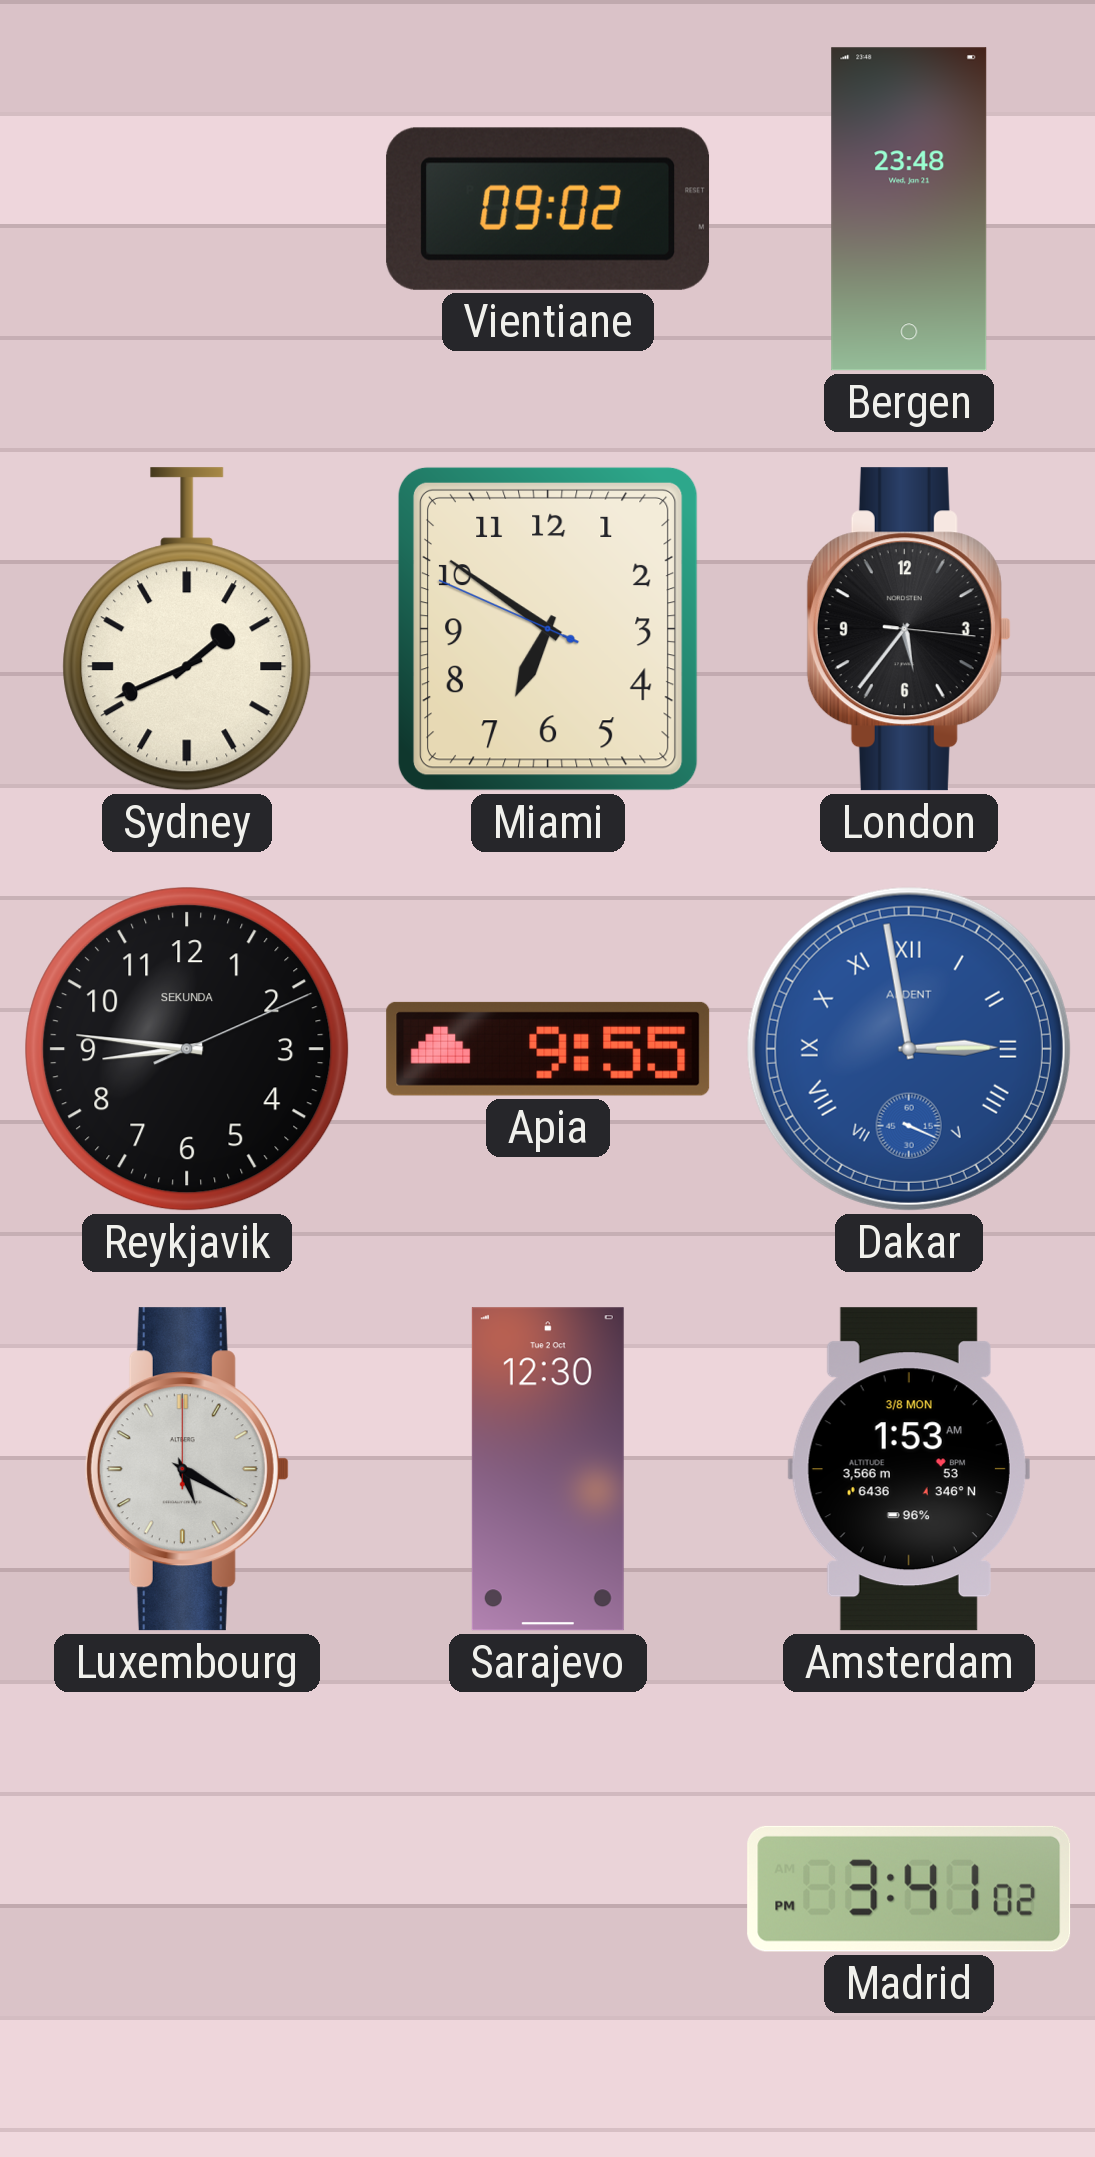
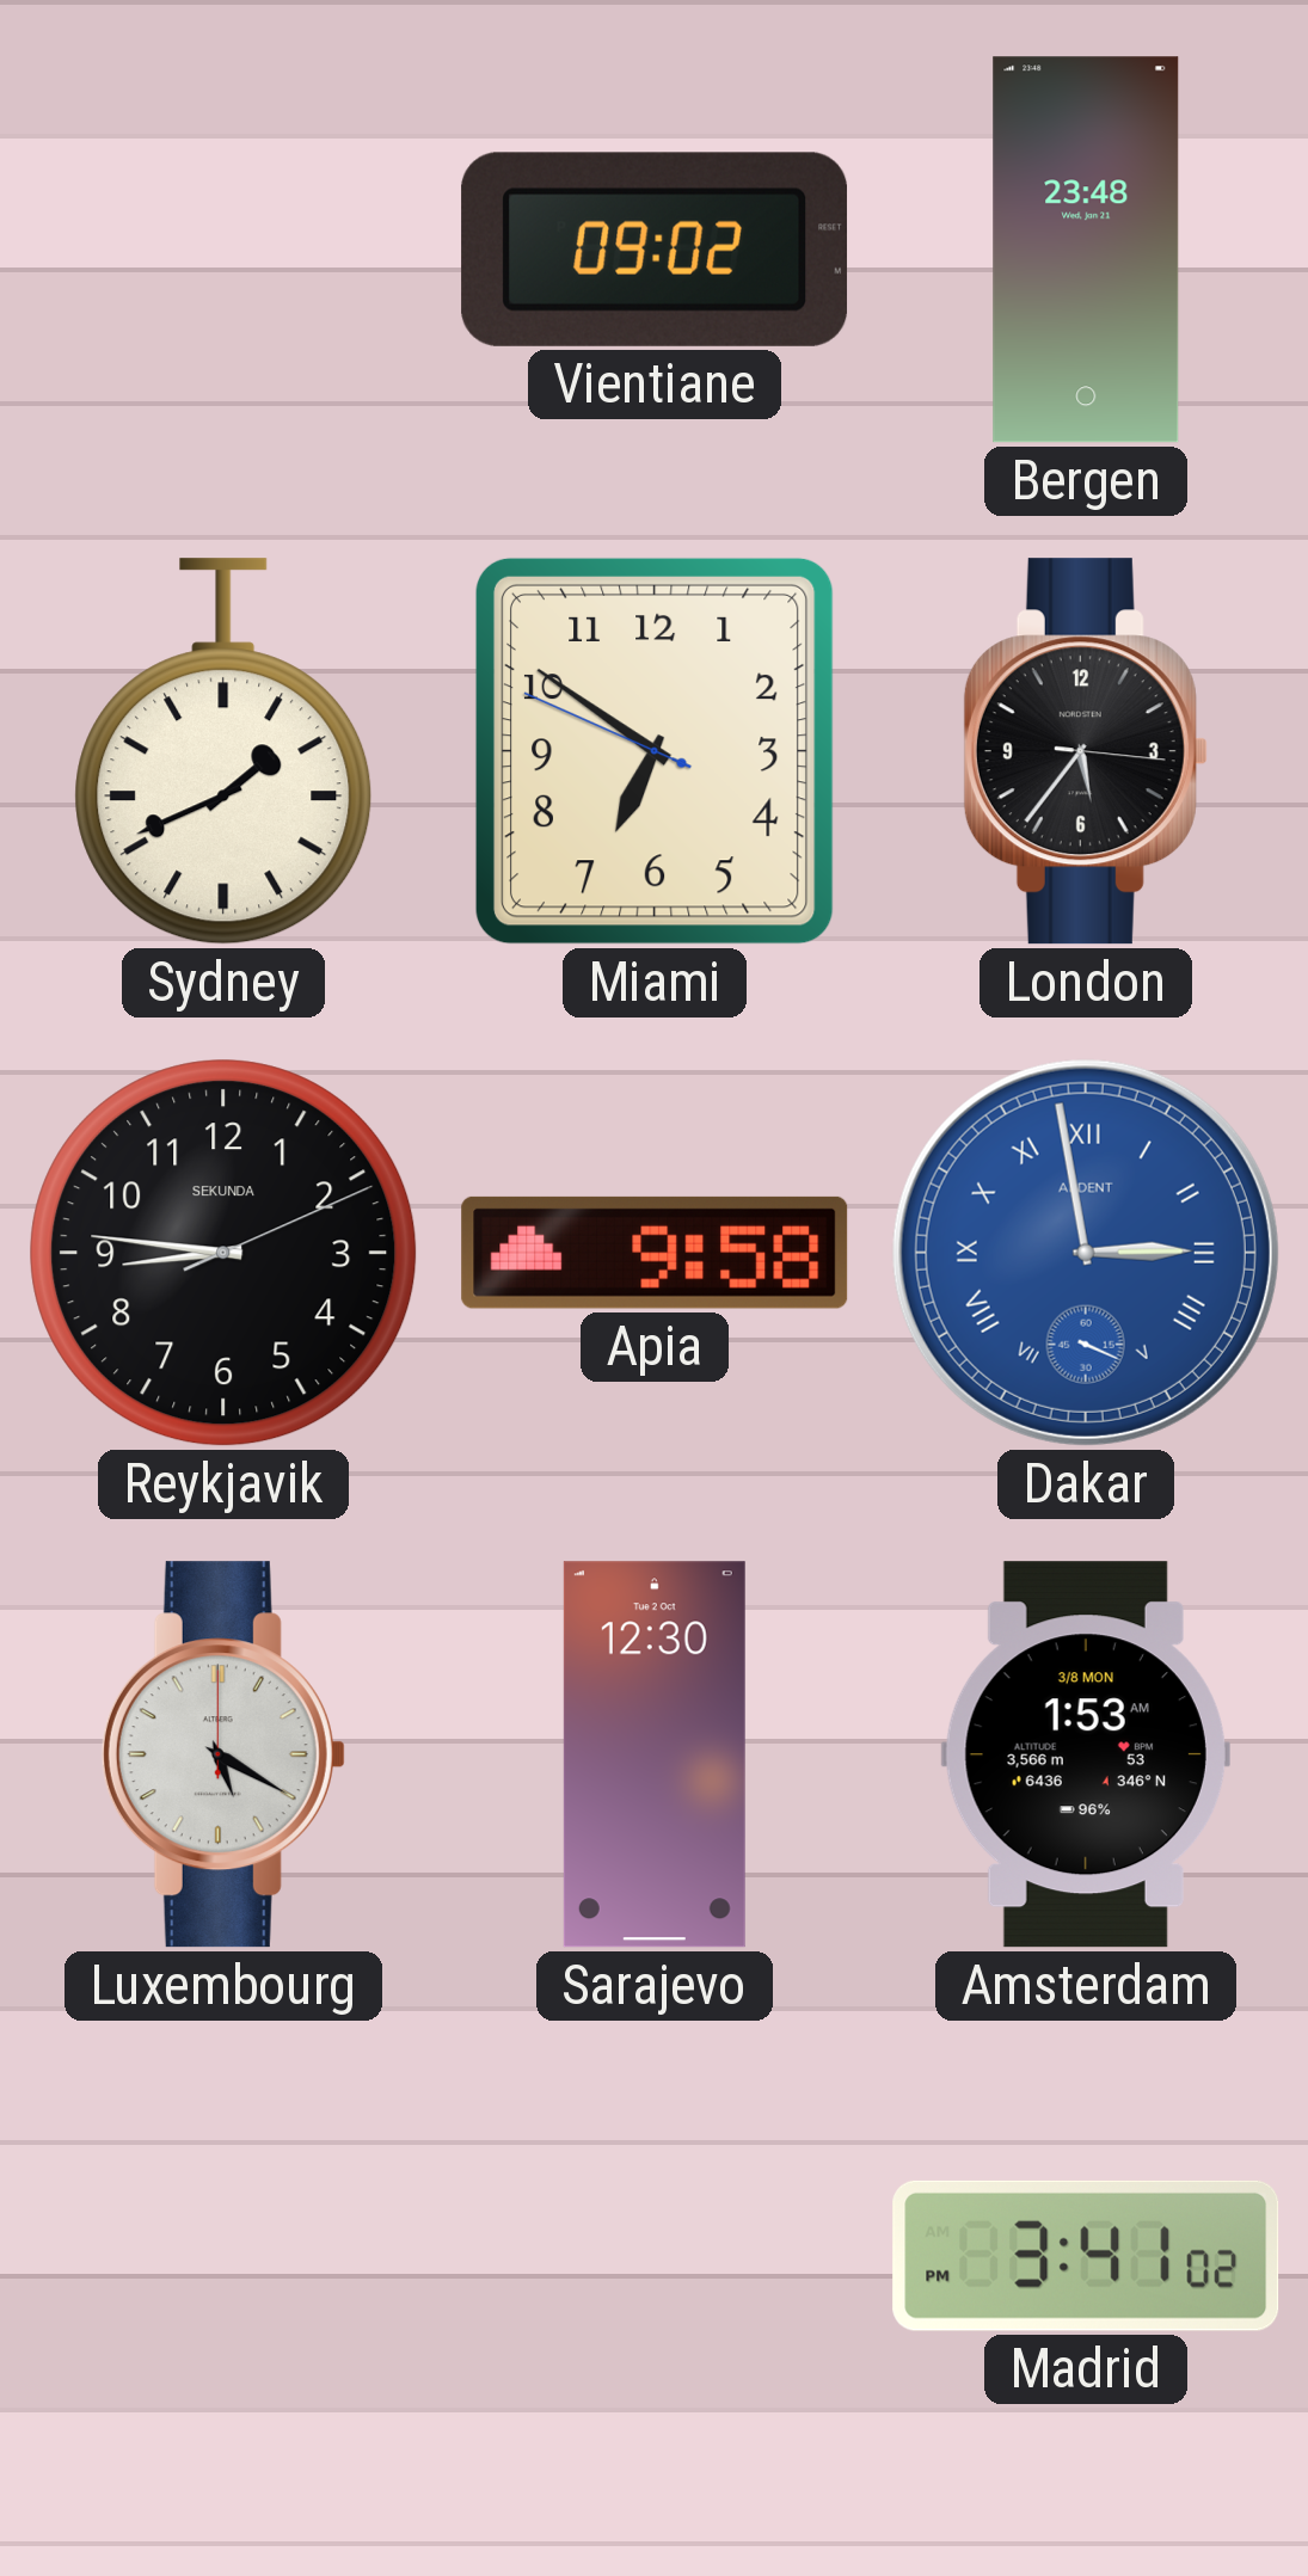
Apia: 9:55 -> 9:58
